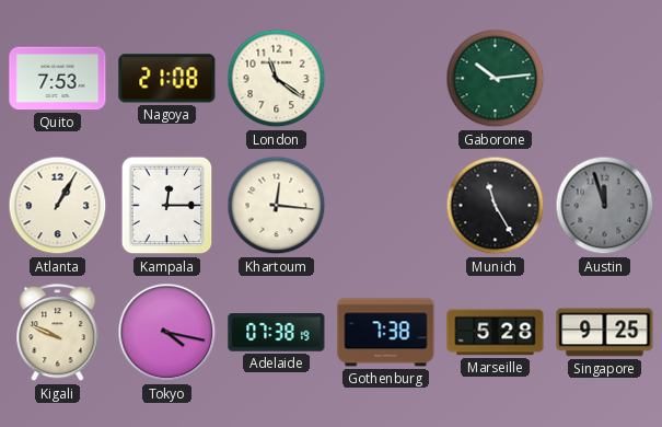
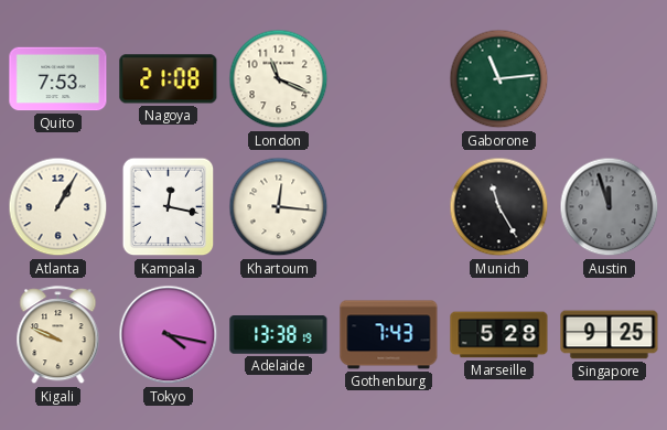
London: 11:21 -> 11:19
Gaborone: 10:14 -> 11:14
Kampala: 12:15 -> 12:17
Adelaide: 07:38 -> 13:38
Gothenburg: 7:38 -> 7:43
